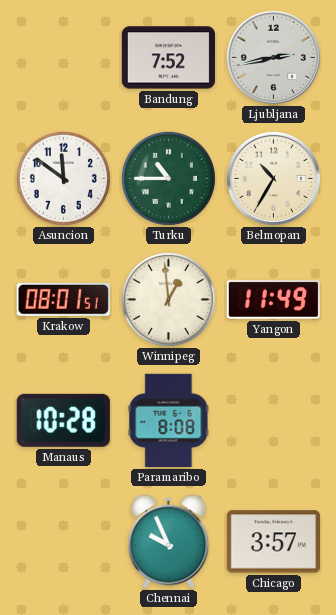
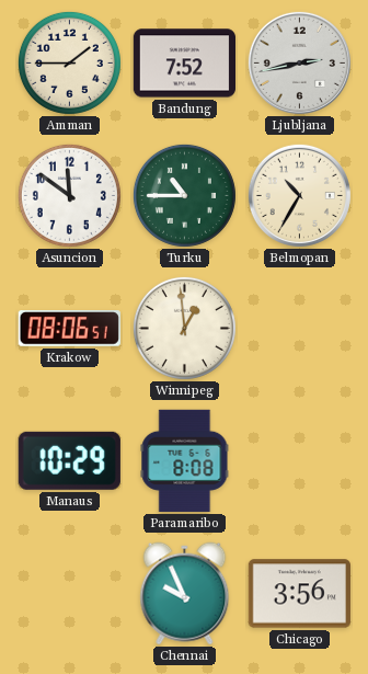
Amman: none -> 1:45
Krakow: 08:01 -> 08:06
Yangon: 11:49 -> none
Manaus: 10:28 -> 10:29
Chicago: 3:57 -> 3:56
